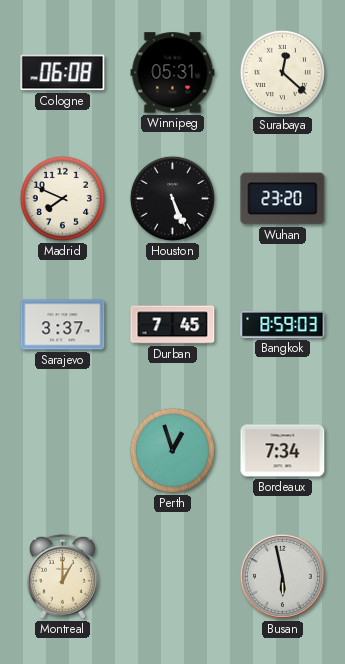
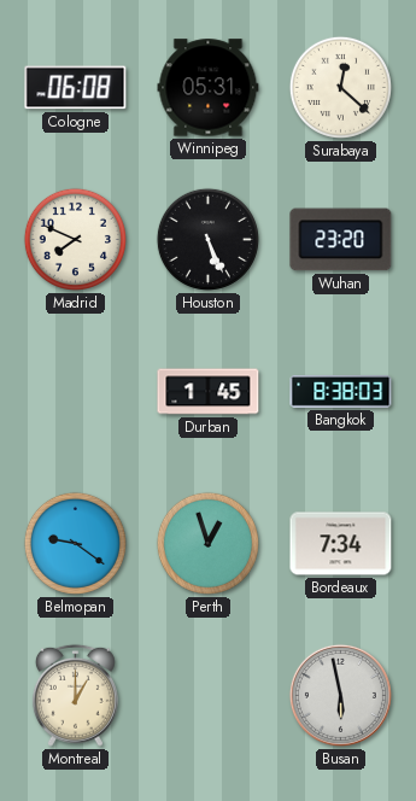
Sarajevo: 3:37 -> none
Durban: 7:45 -> 1:45
Bangkok: 8:59 -> 8:38
Belmopan: none -> 9:21
